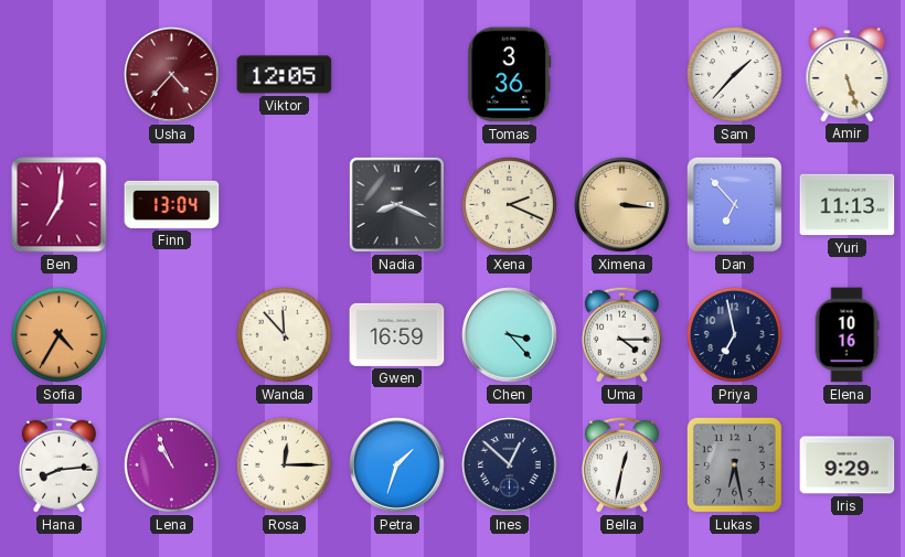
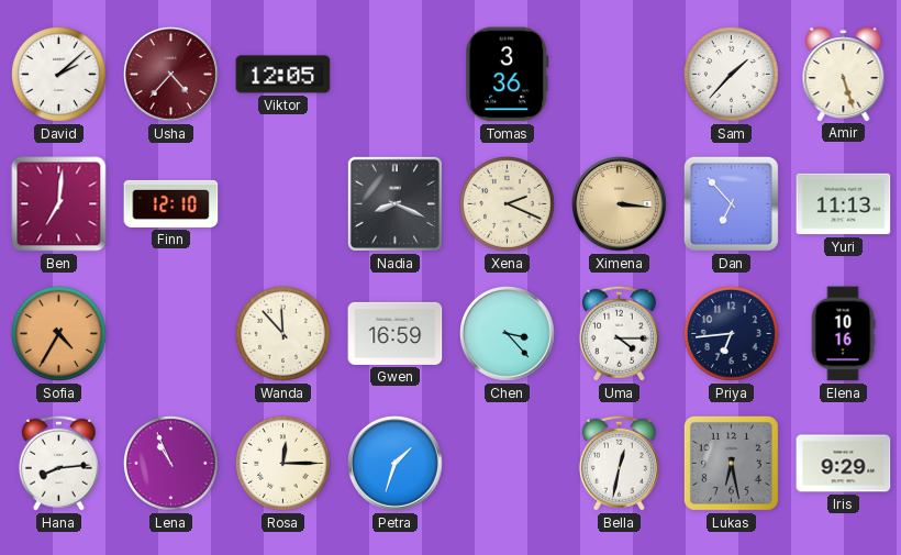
David: none -> 2:08
Finn: 13:04 -> 12:10
Priya: 6:58 -> 6:44
Ines: 12:52 -> none
